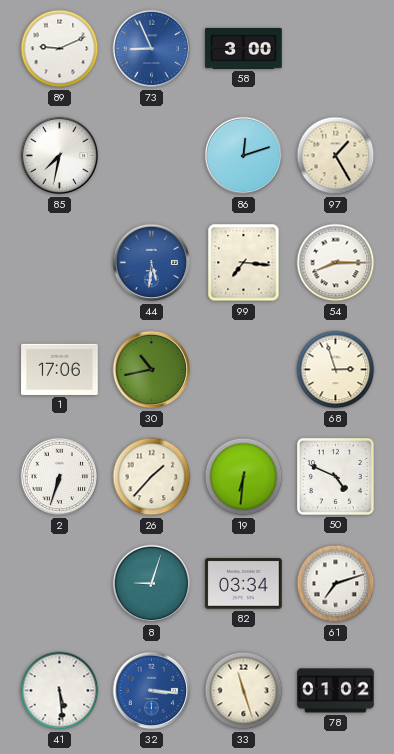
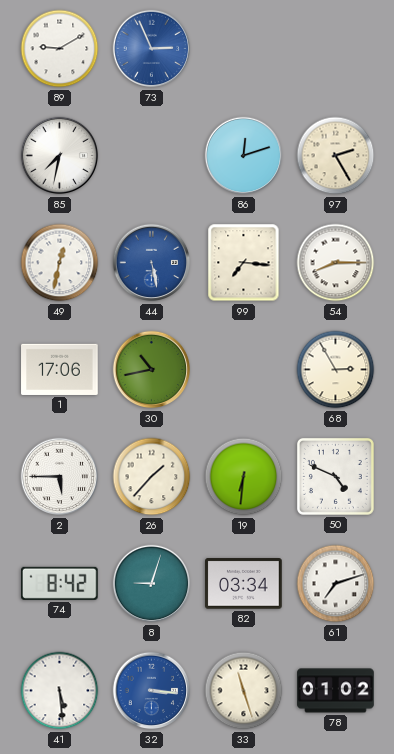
89: 9:11 -> 9:10
73: 8:56 -> 2:56
58: 3:00 -> none
97: 1:25 -> 2:25
49: none -> 12:32
44: 5:31 -> 5:28
68: 2:57 -> 2:55
2: 6:33 -> 5:45
74: none -> 8:42
